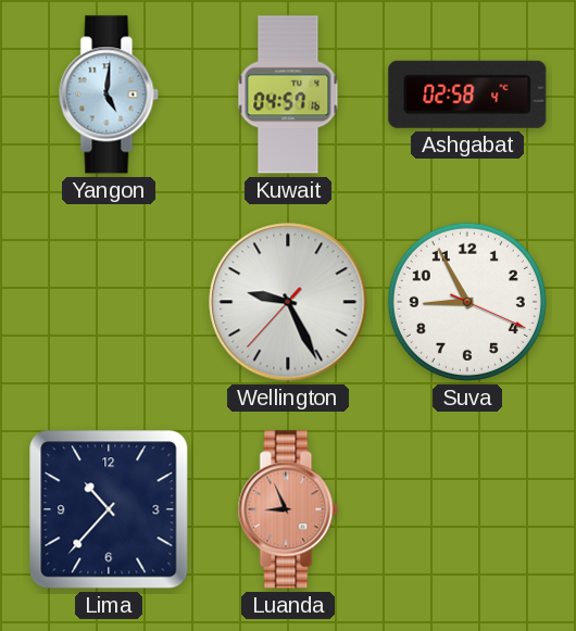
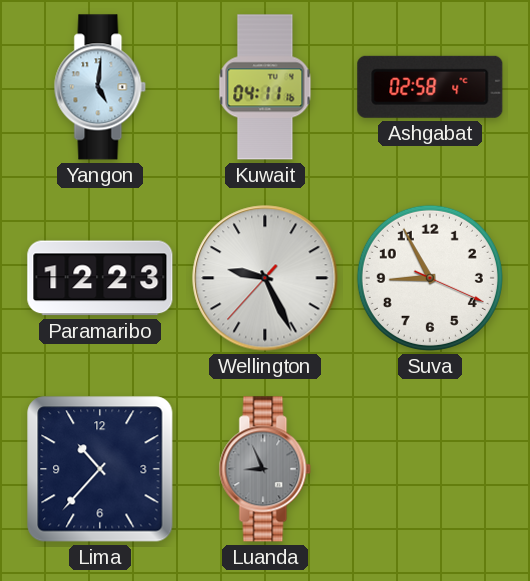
Kuwait: 04:57 -> 04:11
Paramaribo: none -> 12:23
Luanda dial: salmon -> grey
